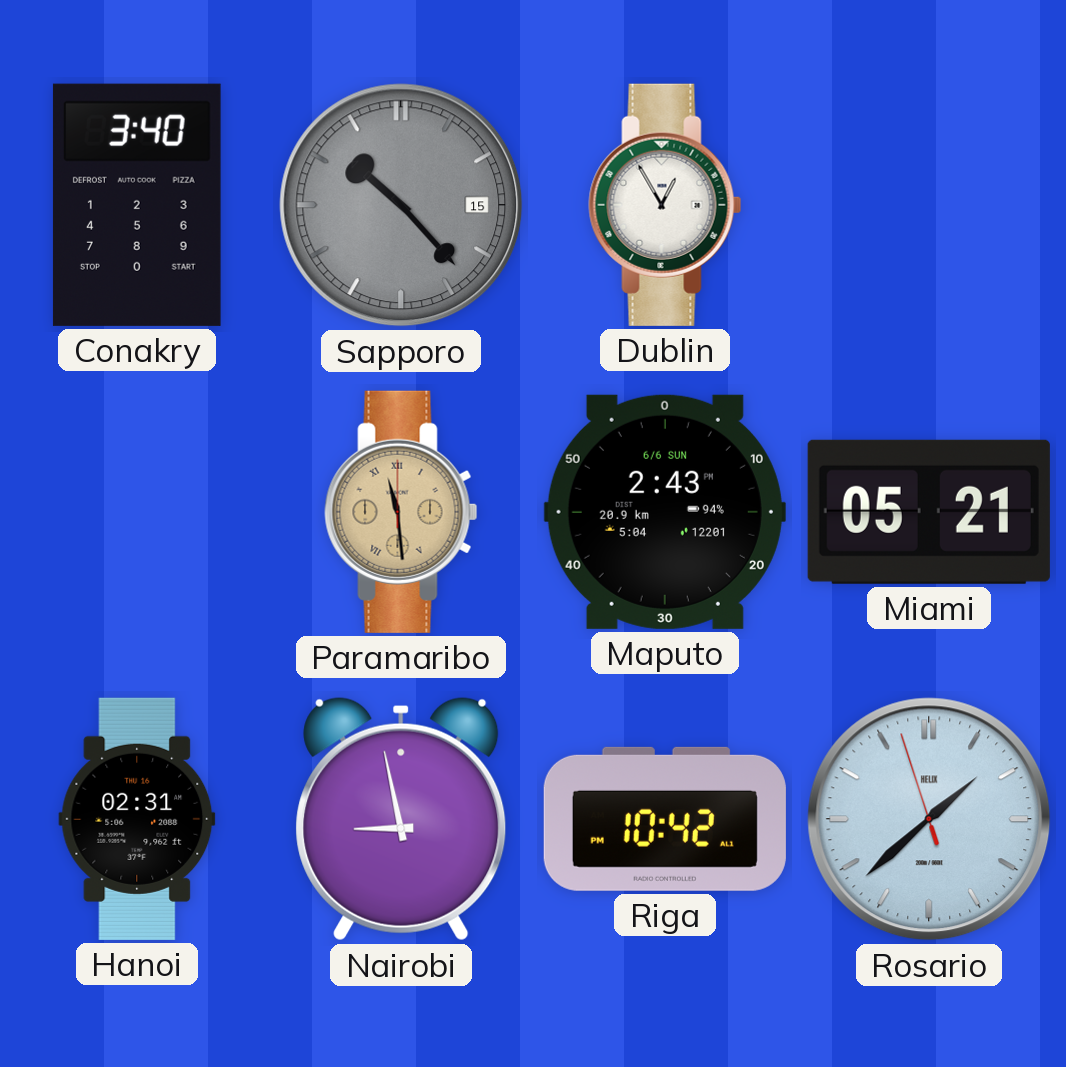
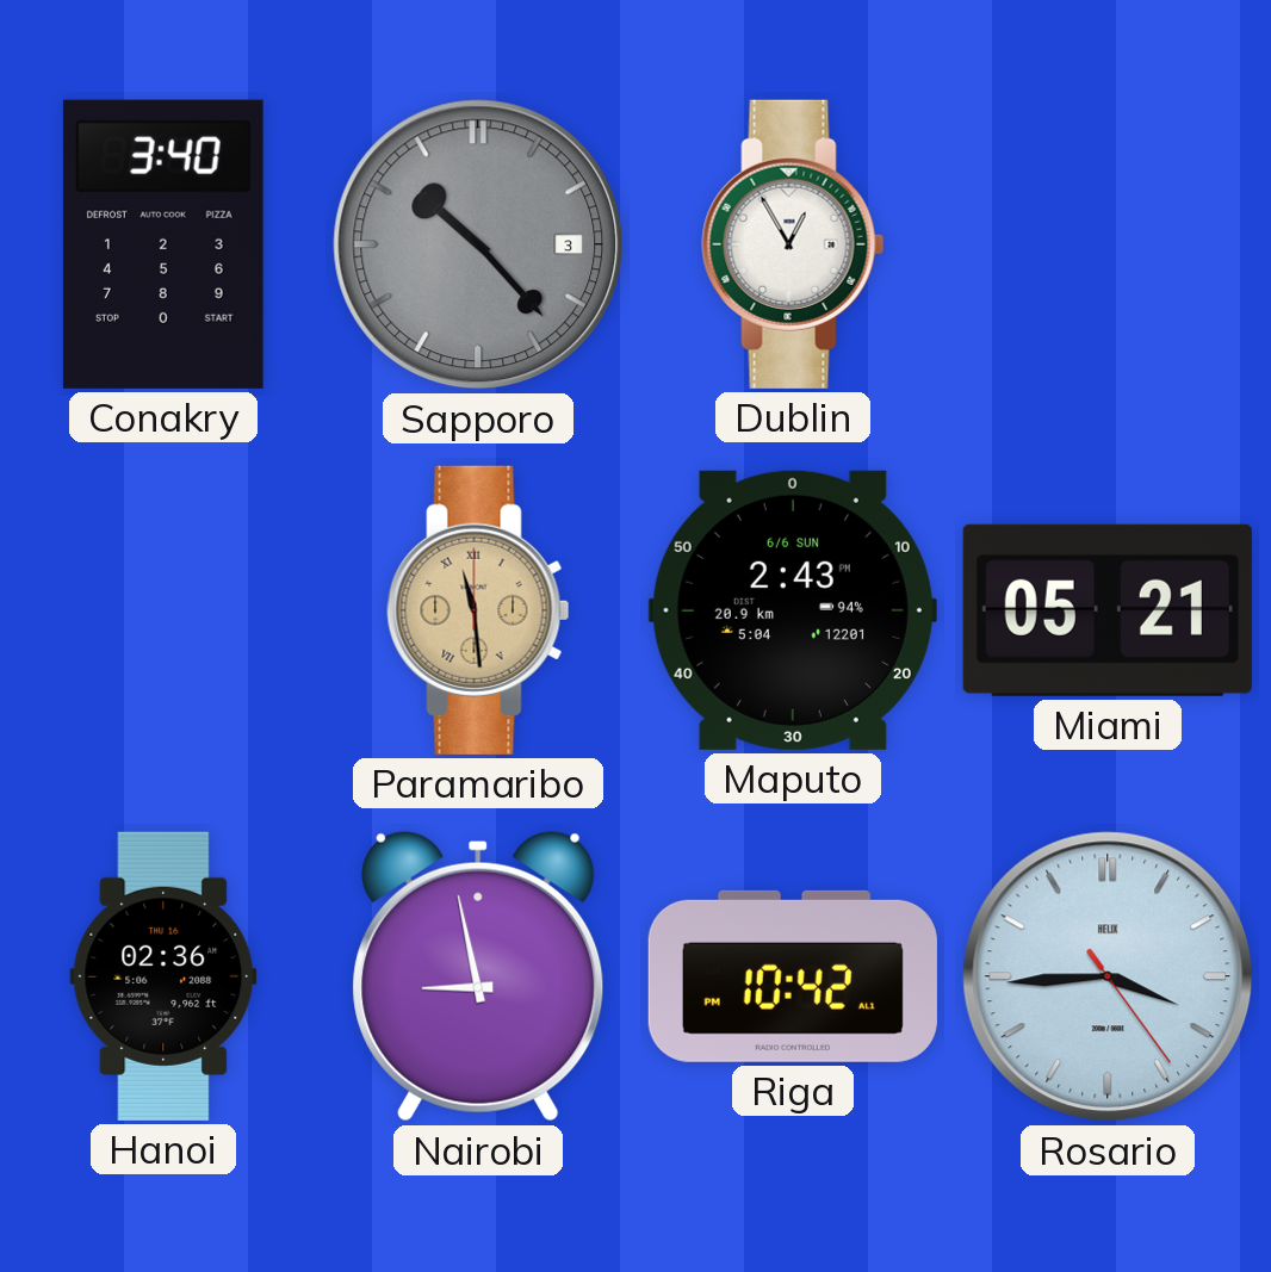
Sapporo date: 15 -> 3
Hanoi: 02:31 -> 02:36
Rosario: 1:37 -> 3:44
